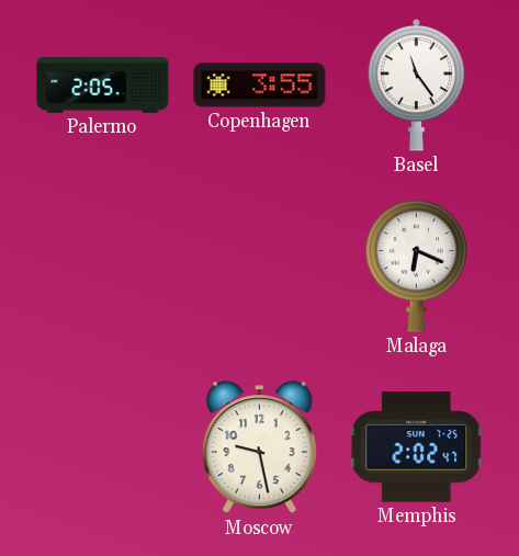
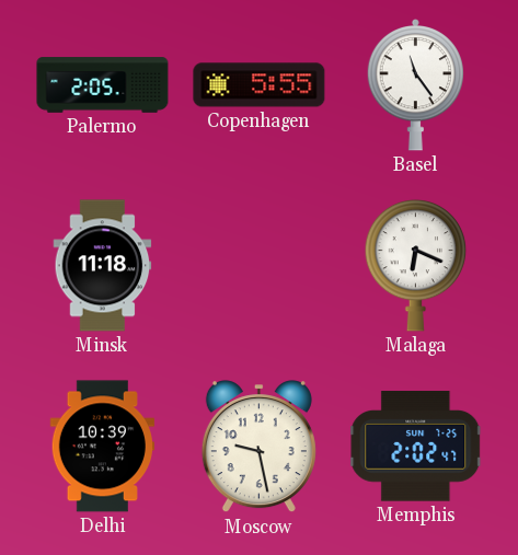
Copenhagen: 3:55 -> 5:55
Minsk: none -> 11:18
Delhi: none -> 10:39
